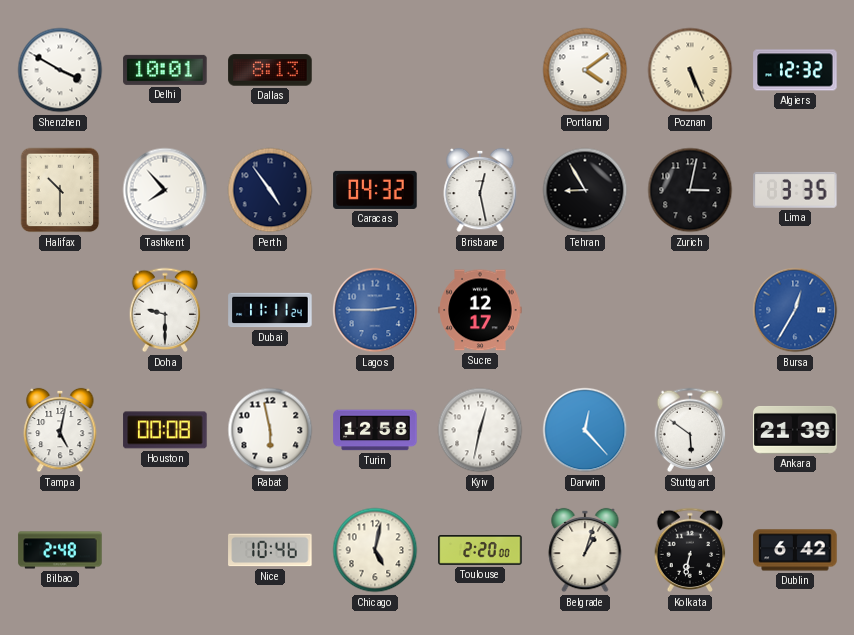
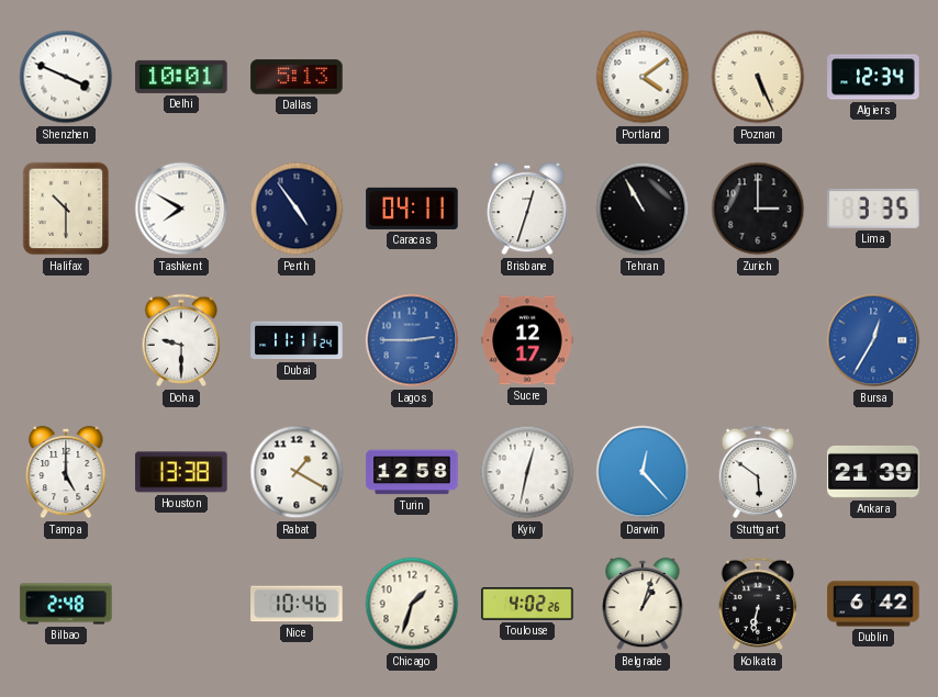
Shenzhen: 3:50 -> 3:49
Dallas: 8:13 -> 5:13
Algiers: 12:32 -> 12:34
Tashkent: 7:53 -> 7:50
Caracas: 04:32 -> 04:11
Brisbane: 12:28 -> 12:33
Tehran: 8:55 -> 10:55
Zurich: 3:02 -> 3:00
Tampa: 5:02 -> 5:00
Houston: 00:08 -> 13:38
Rabat: 5:58 -> 1:20
Chicago: 5:02 -> 1:33
Toulouse: 2:20 -> 4:02
